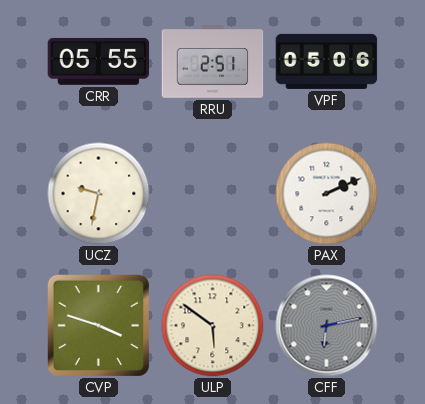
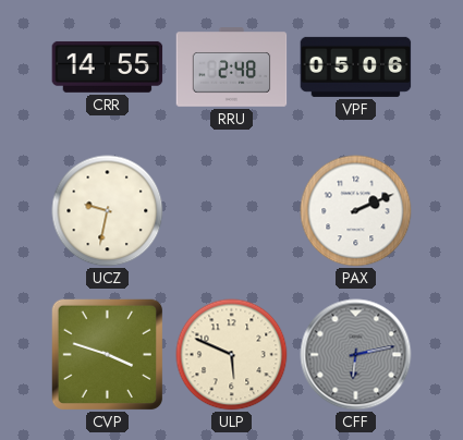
CRR: 05:55 -> 14:55
RRU: 2:51 -> 2:48
ULP: 5:51 -> 5:49
